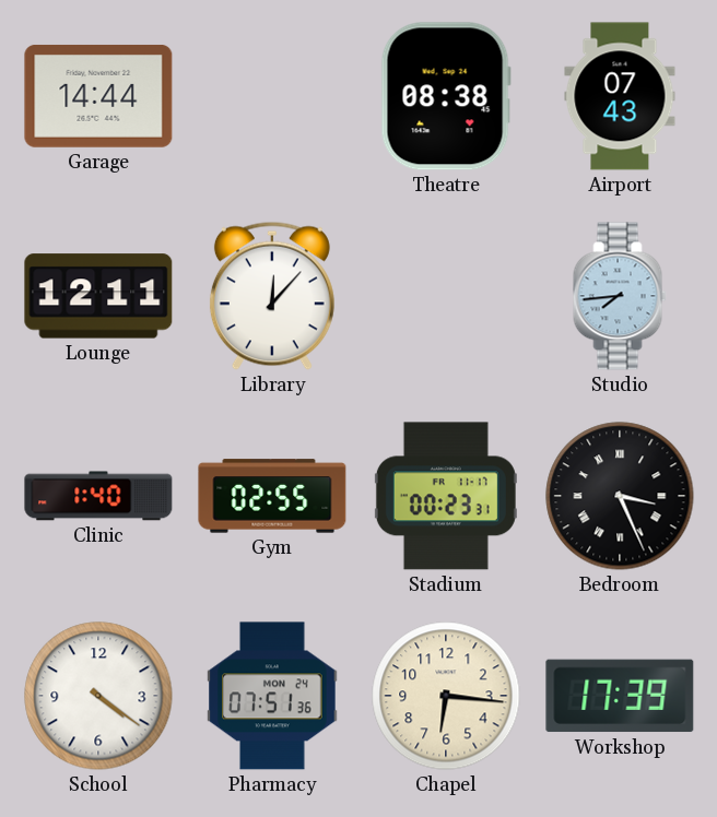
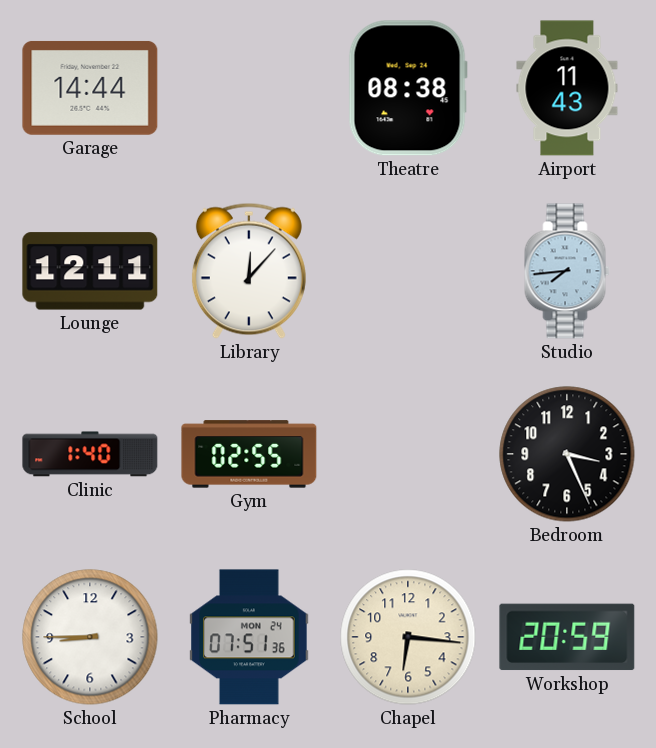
Airport: 07:43 -> 11:43
Stadium: 00:23 -> none
Bedroom numerals: Roman -> Arabic
School: 4:21 -> 8:45
Workshop: 17:39 -> 20:59
